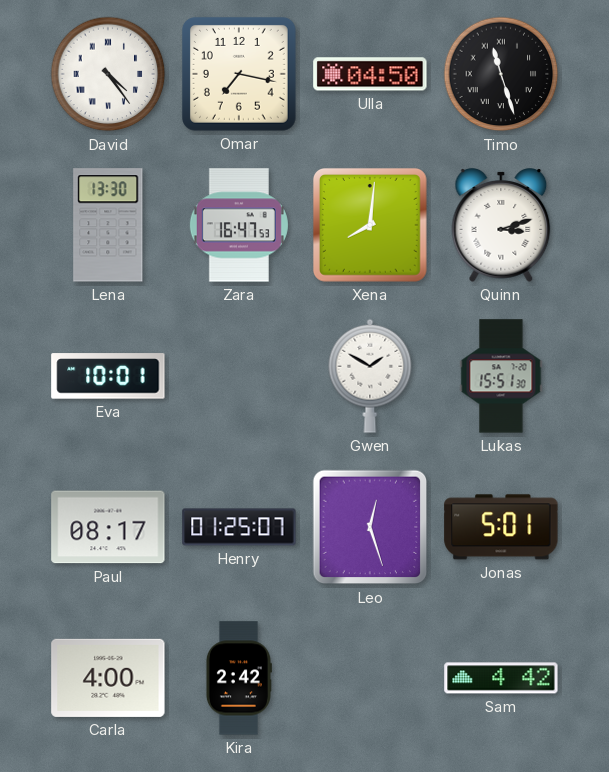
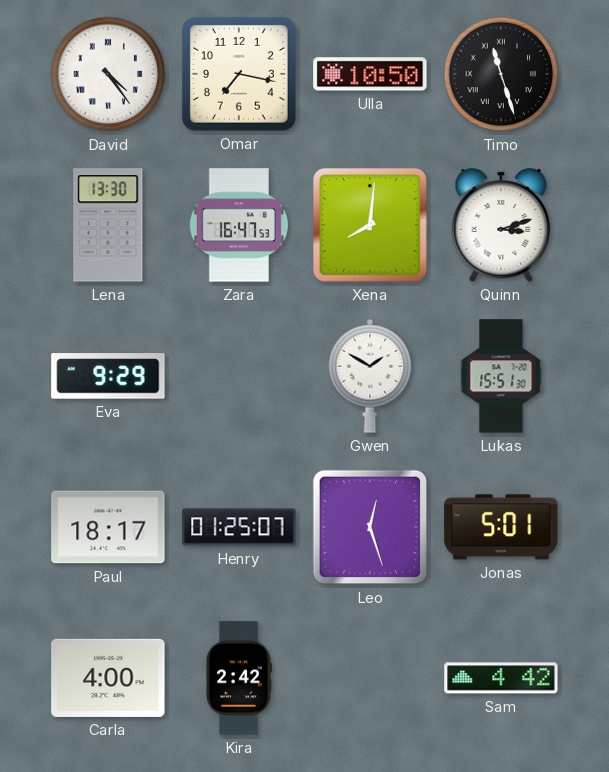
Ulla: 04:50 -> 10:50
Eva: 10:01 -> 9:29
Paul: 08:17 -> 18:17
